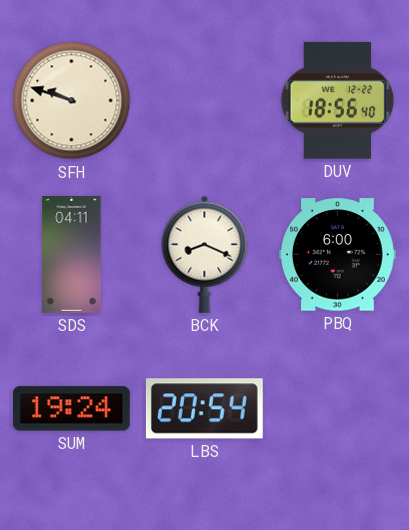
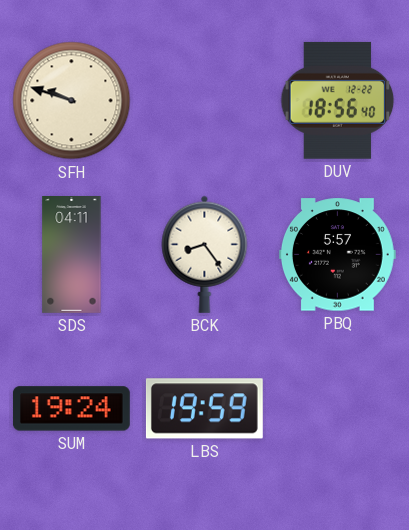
BCK: 8:19 -> 8:24
PBQ: 6:00 -> 5:57
LBS: 20:54 -> 19:59
